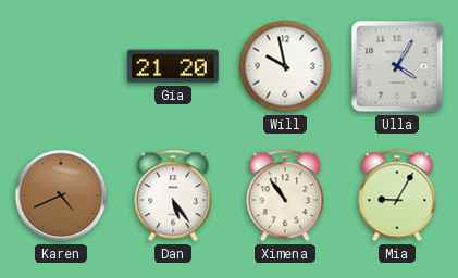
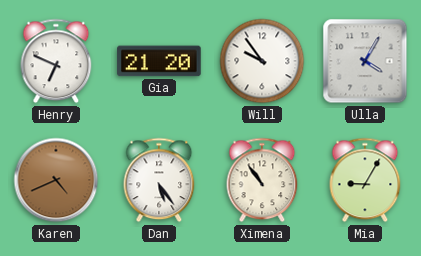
Henry: none -> 6:49
Will: 9:58 -> 9:54
